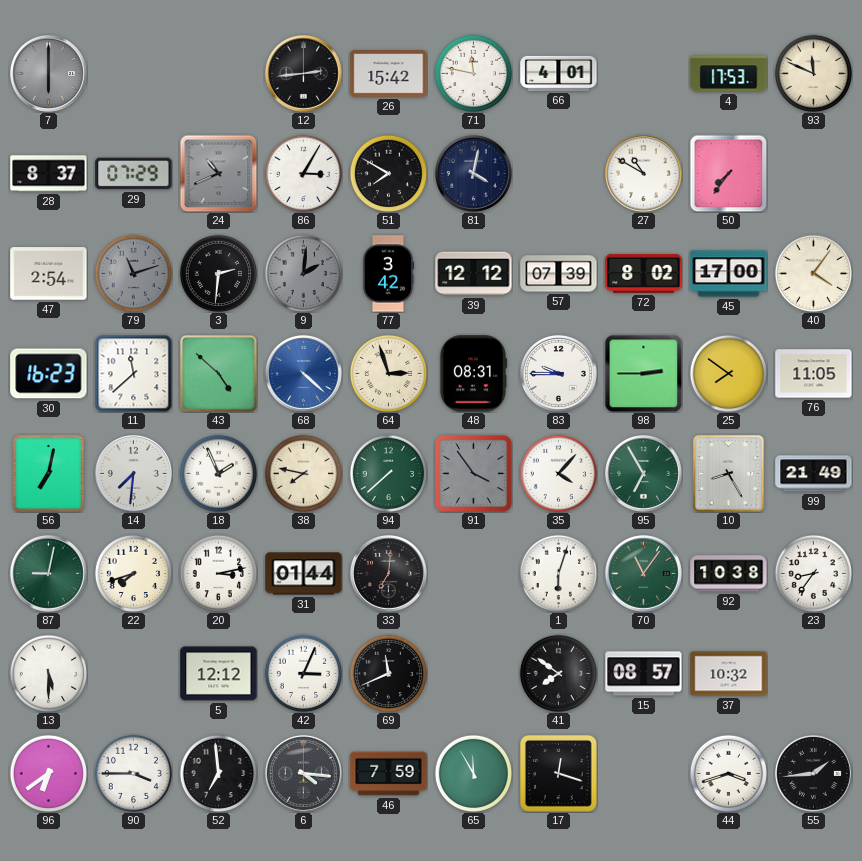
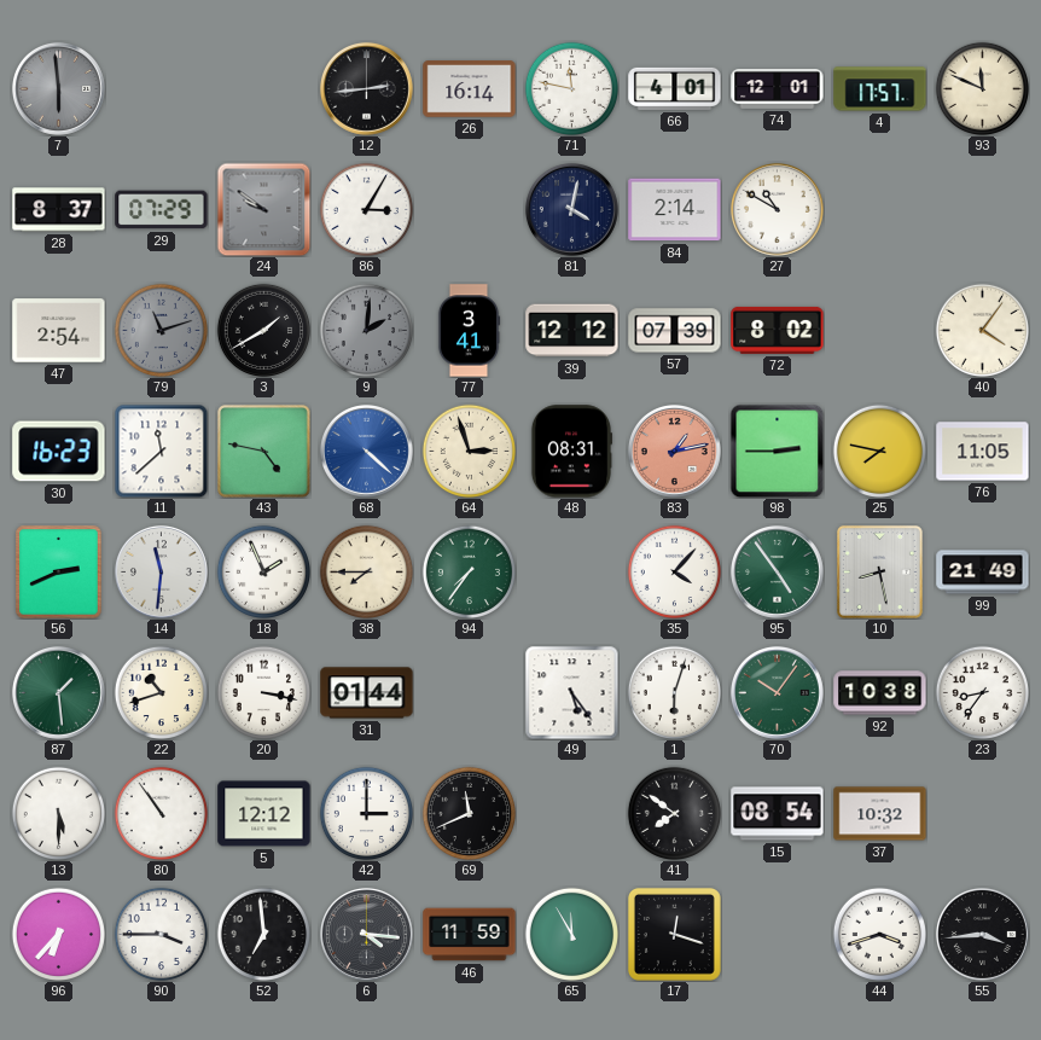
7: 6:00 -> 5:59
26: 15:42 -> 16:14
74: none -> 12:01
4: 17:53 -> 17:57
24: 10:41 -> 9:51
51: 7:50 -> none
84: none -> 2:14
50: 7:36 -> none
3: 2:31 -> 1:40
77: 3:42 -> 3:41
45: 17:00 -> none
43: 4:52 -> 4:47
83: 9:45 -> 1:13
83 dial: white -> salmon
25: 7:51 -> 7:47
56: 7:02 -> 2:41
14: 7:31 -> 11:31
38: 7:47 -> 7:45
94: 7:38 -> 7:36
91: 3:54 -> none
95: 6:55 -> 4:54
10: 8:25 -> 8:28
87: 9:02 -> 1:29
22: 7:42 -> 10:42
20: 3:13 -> 3:17
33: 7:01 -> none
49: none -> 5:24
70: 11:06 -> 10:06
80: none -> 10:54
42: 3:04 -> 3:00
15: 08:57 -> 08:54
96: 6:39 -> 6:37
46: 7:59 -> 11:59
55: 1:44 -> 3:44
